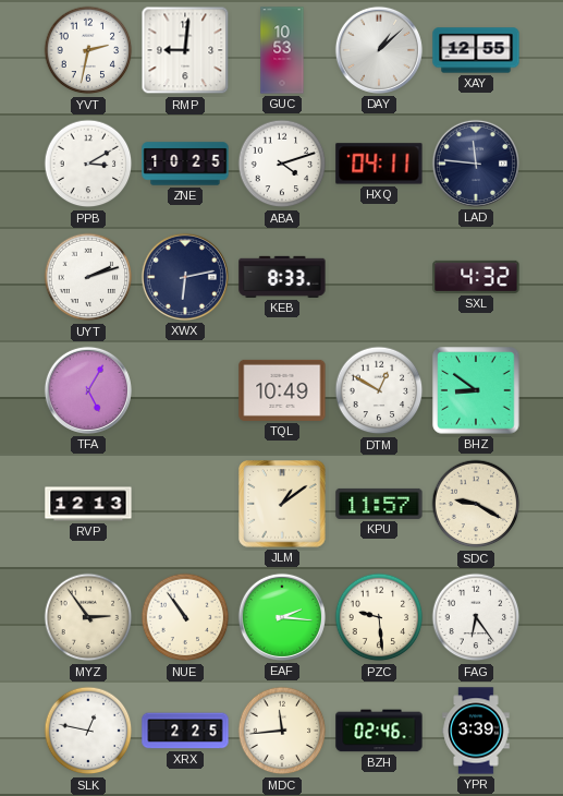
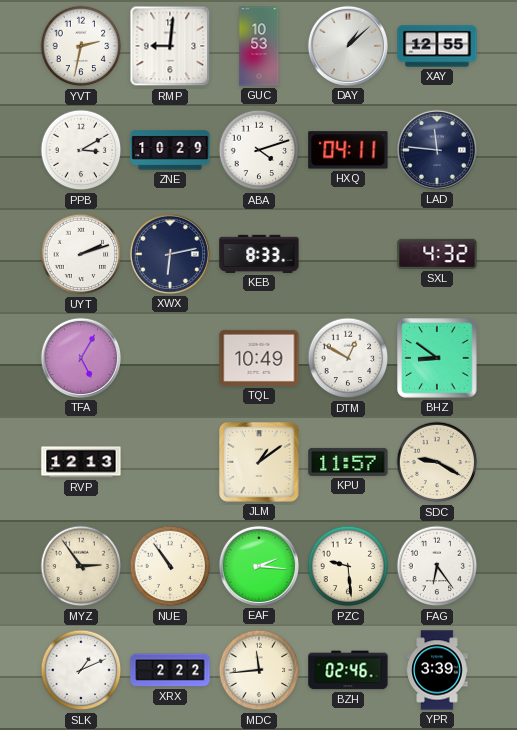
ZNE: 10:25 -> 10:29
SLK: 12:47 -> 1:11
XRX: 2:25 -> 2:22
